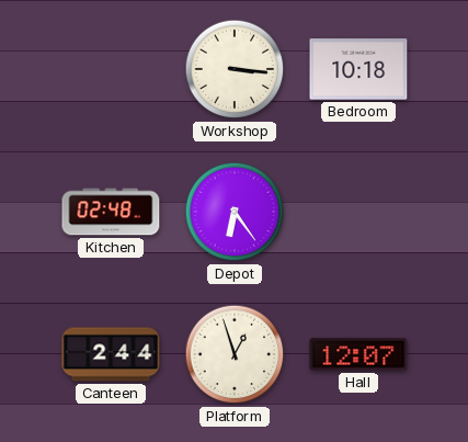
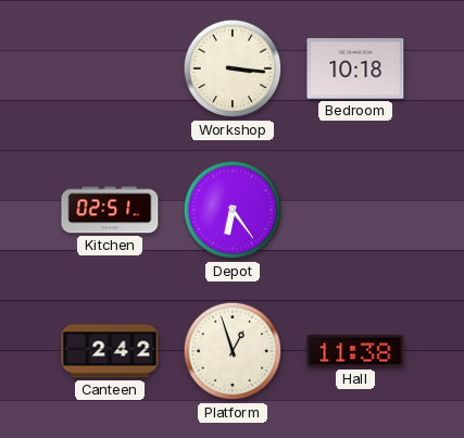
Kitchen: 02:48 -> 02:51
Canteen: 2:44 -> 2:42
Hall: 12:07 -> 11:38
